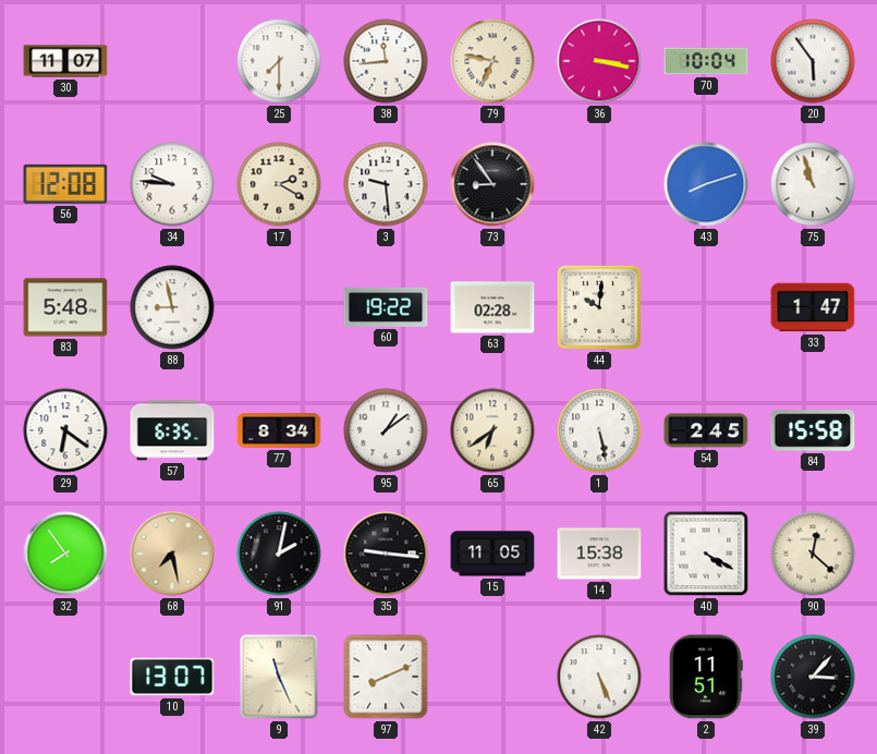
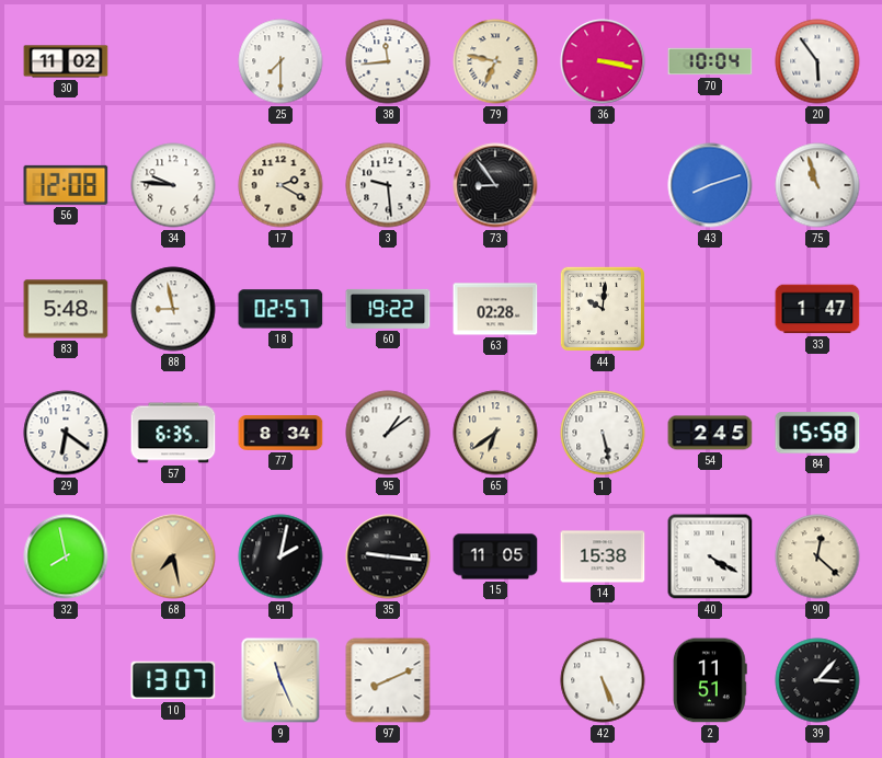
30: 11:07 -> 11:02
18: none -> 02:57
32: 7:54 -> 7:58
